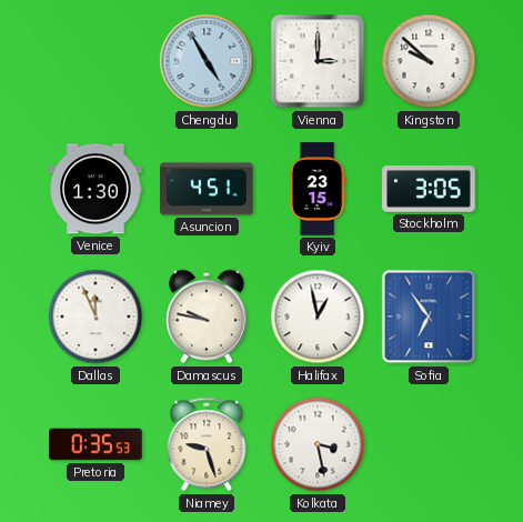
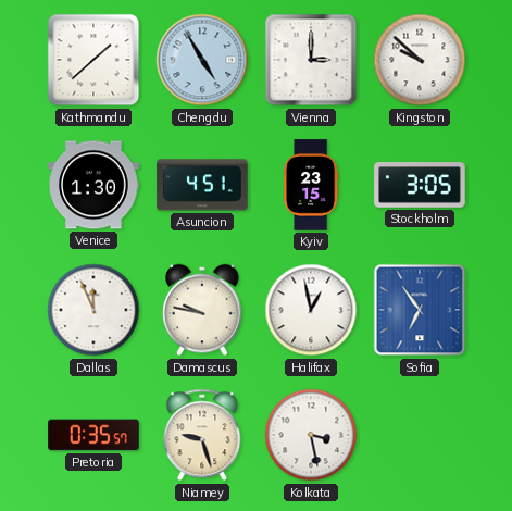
Kathmandu: none -> 1:38
Pretoria: 0:35:53 -> 0:35:57
